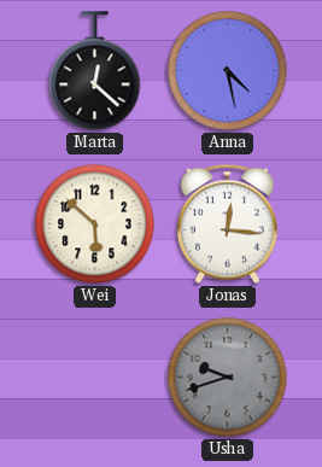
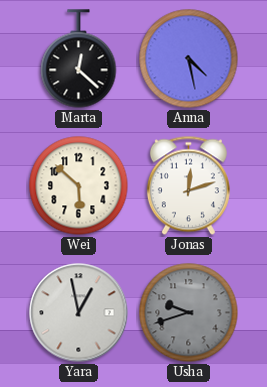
Jonas: 12:16 -> 12:12
Yara: none -> 12:58
